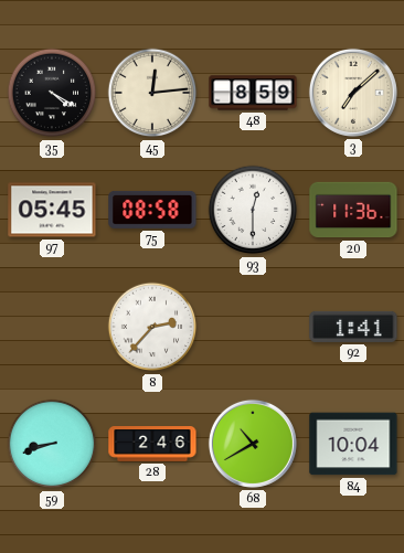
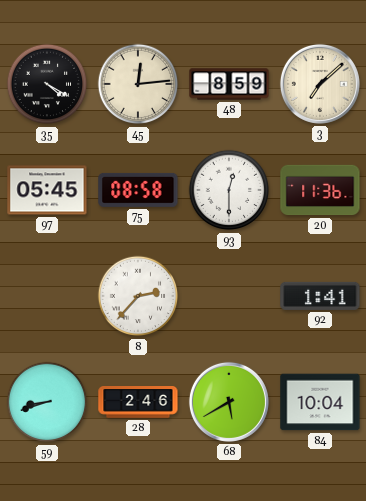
68: 10:40 -> 5:40
